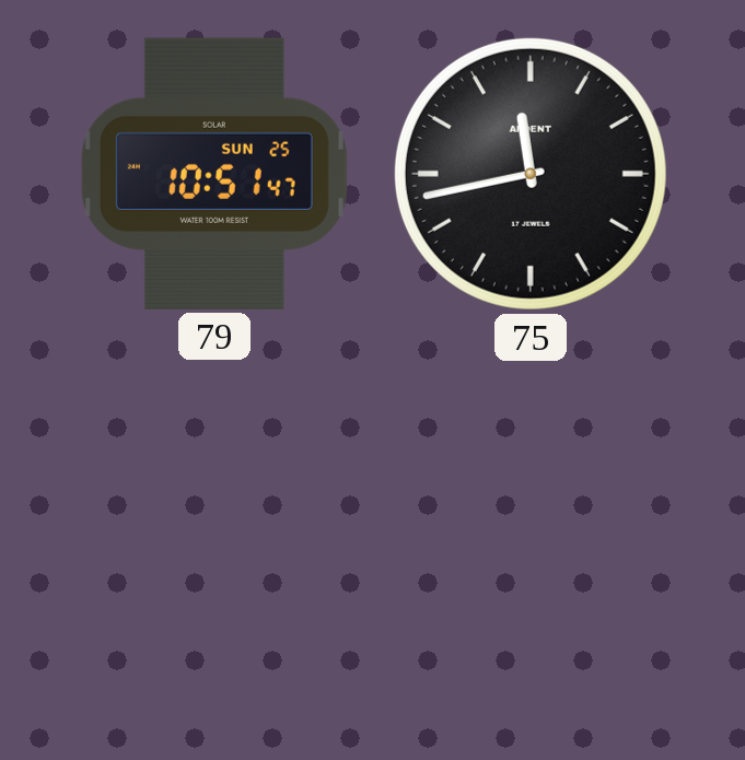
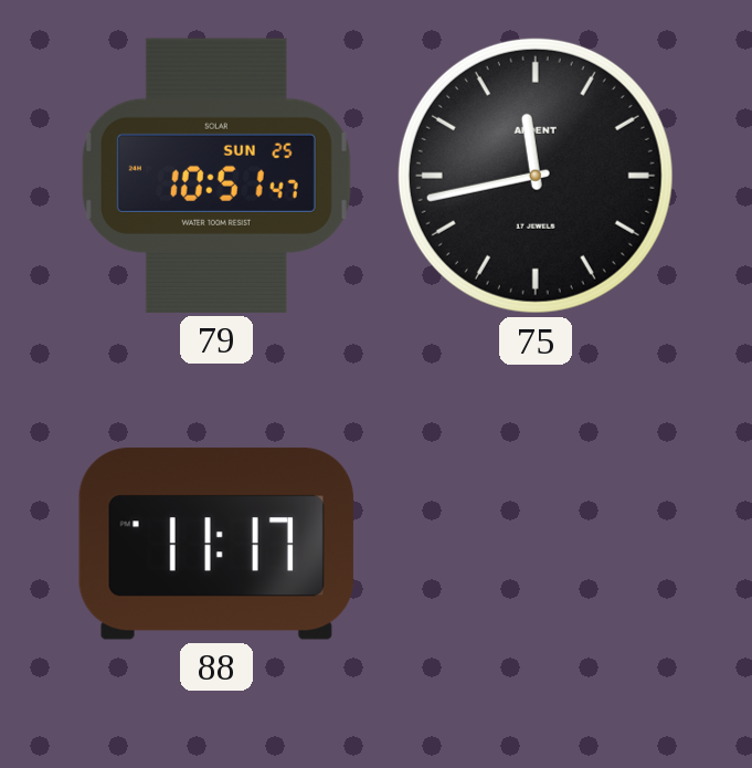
88: none -> 11:17
